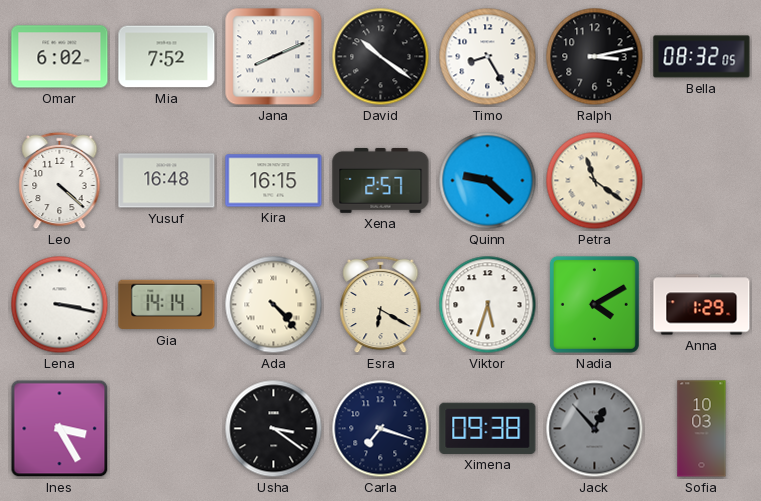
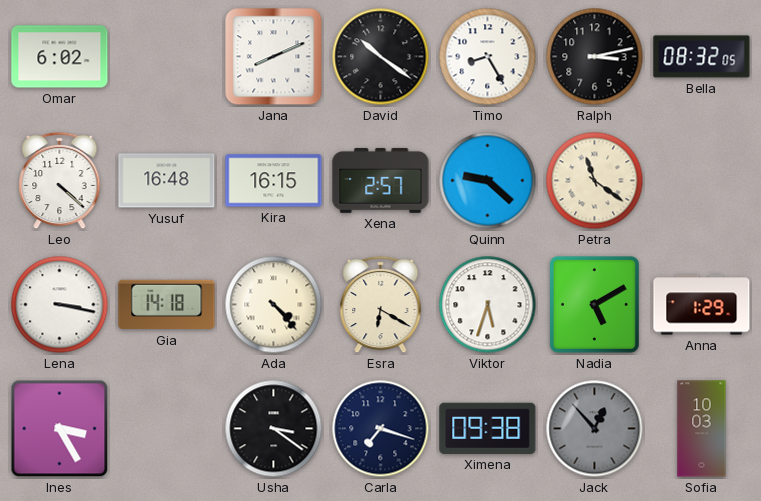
Mia: 7:52 -> none
Gia: 14:14 -> 14:18
Nadia: 4:10 -> 5:10
